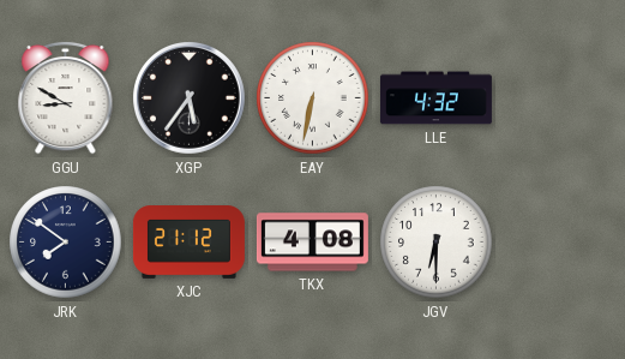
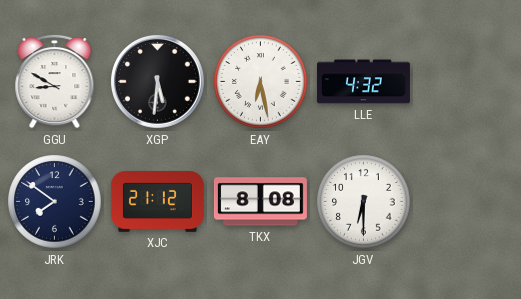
XGP: 5:36 -> 5:31
EAY: 6:32 -> 6:28
TKX: 4:08 -> 8:08
